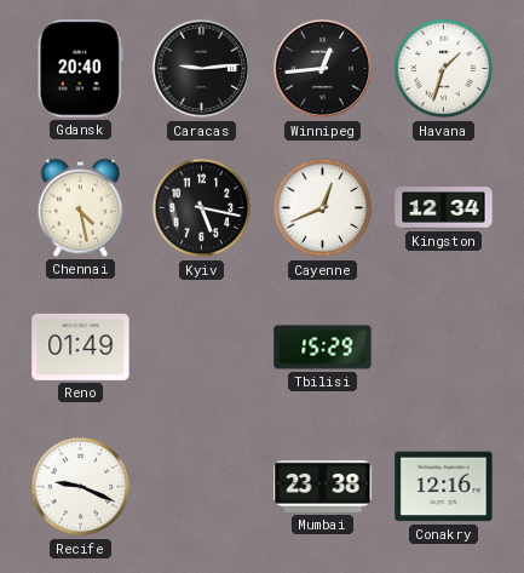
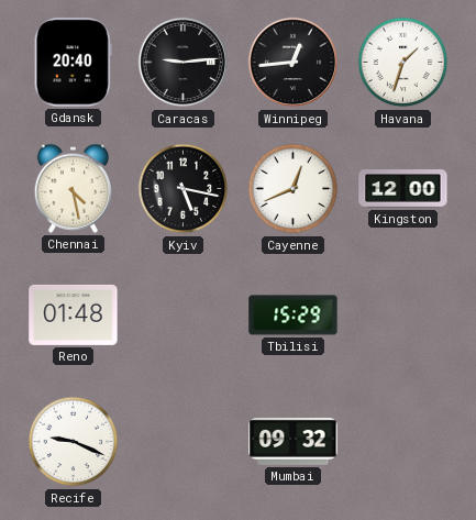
Kingston: 12:34 -> 12:00
Reno: 01:49 -> 01:48
Mumbai: 23:38 -> 09:32
Conakry: 12:16 -> none
